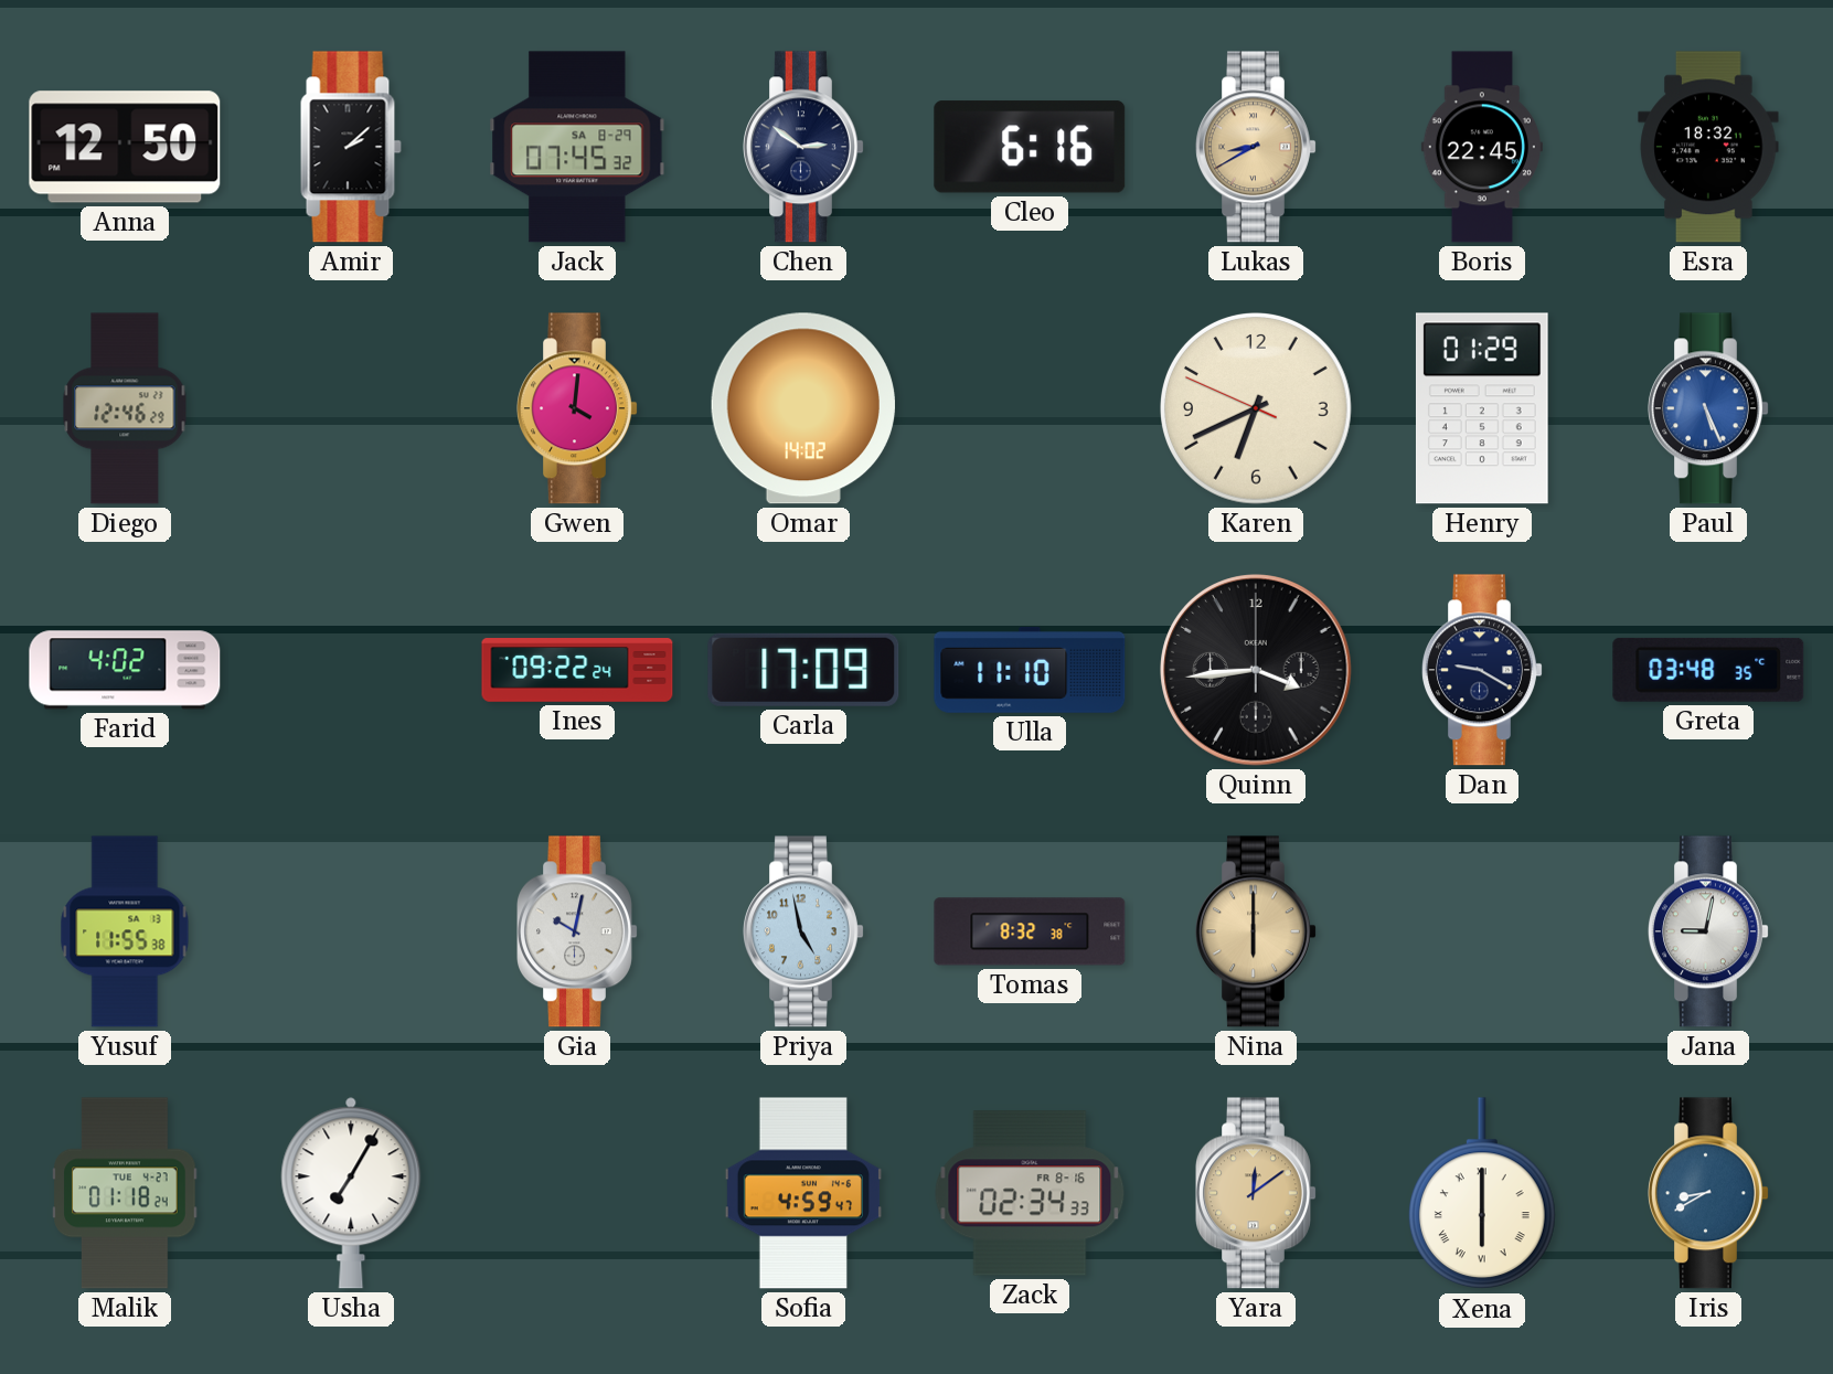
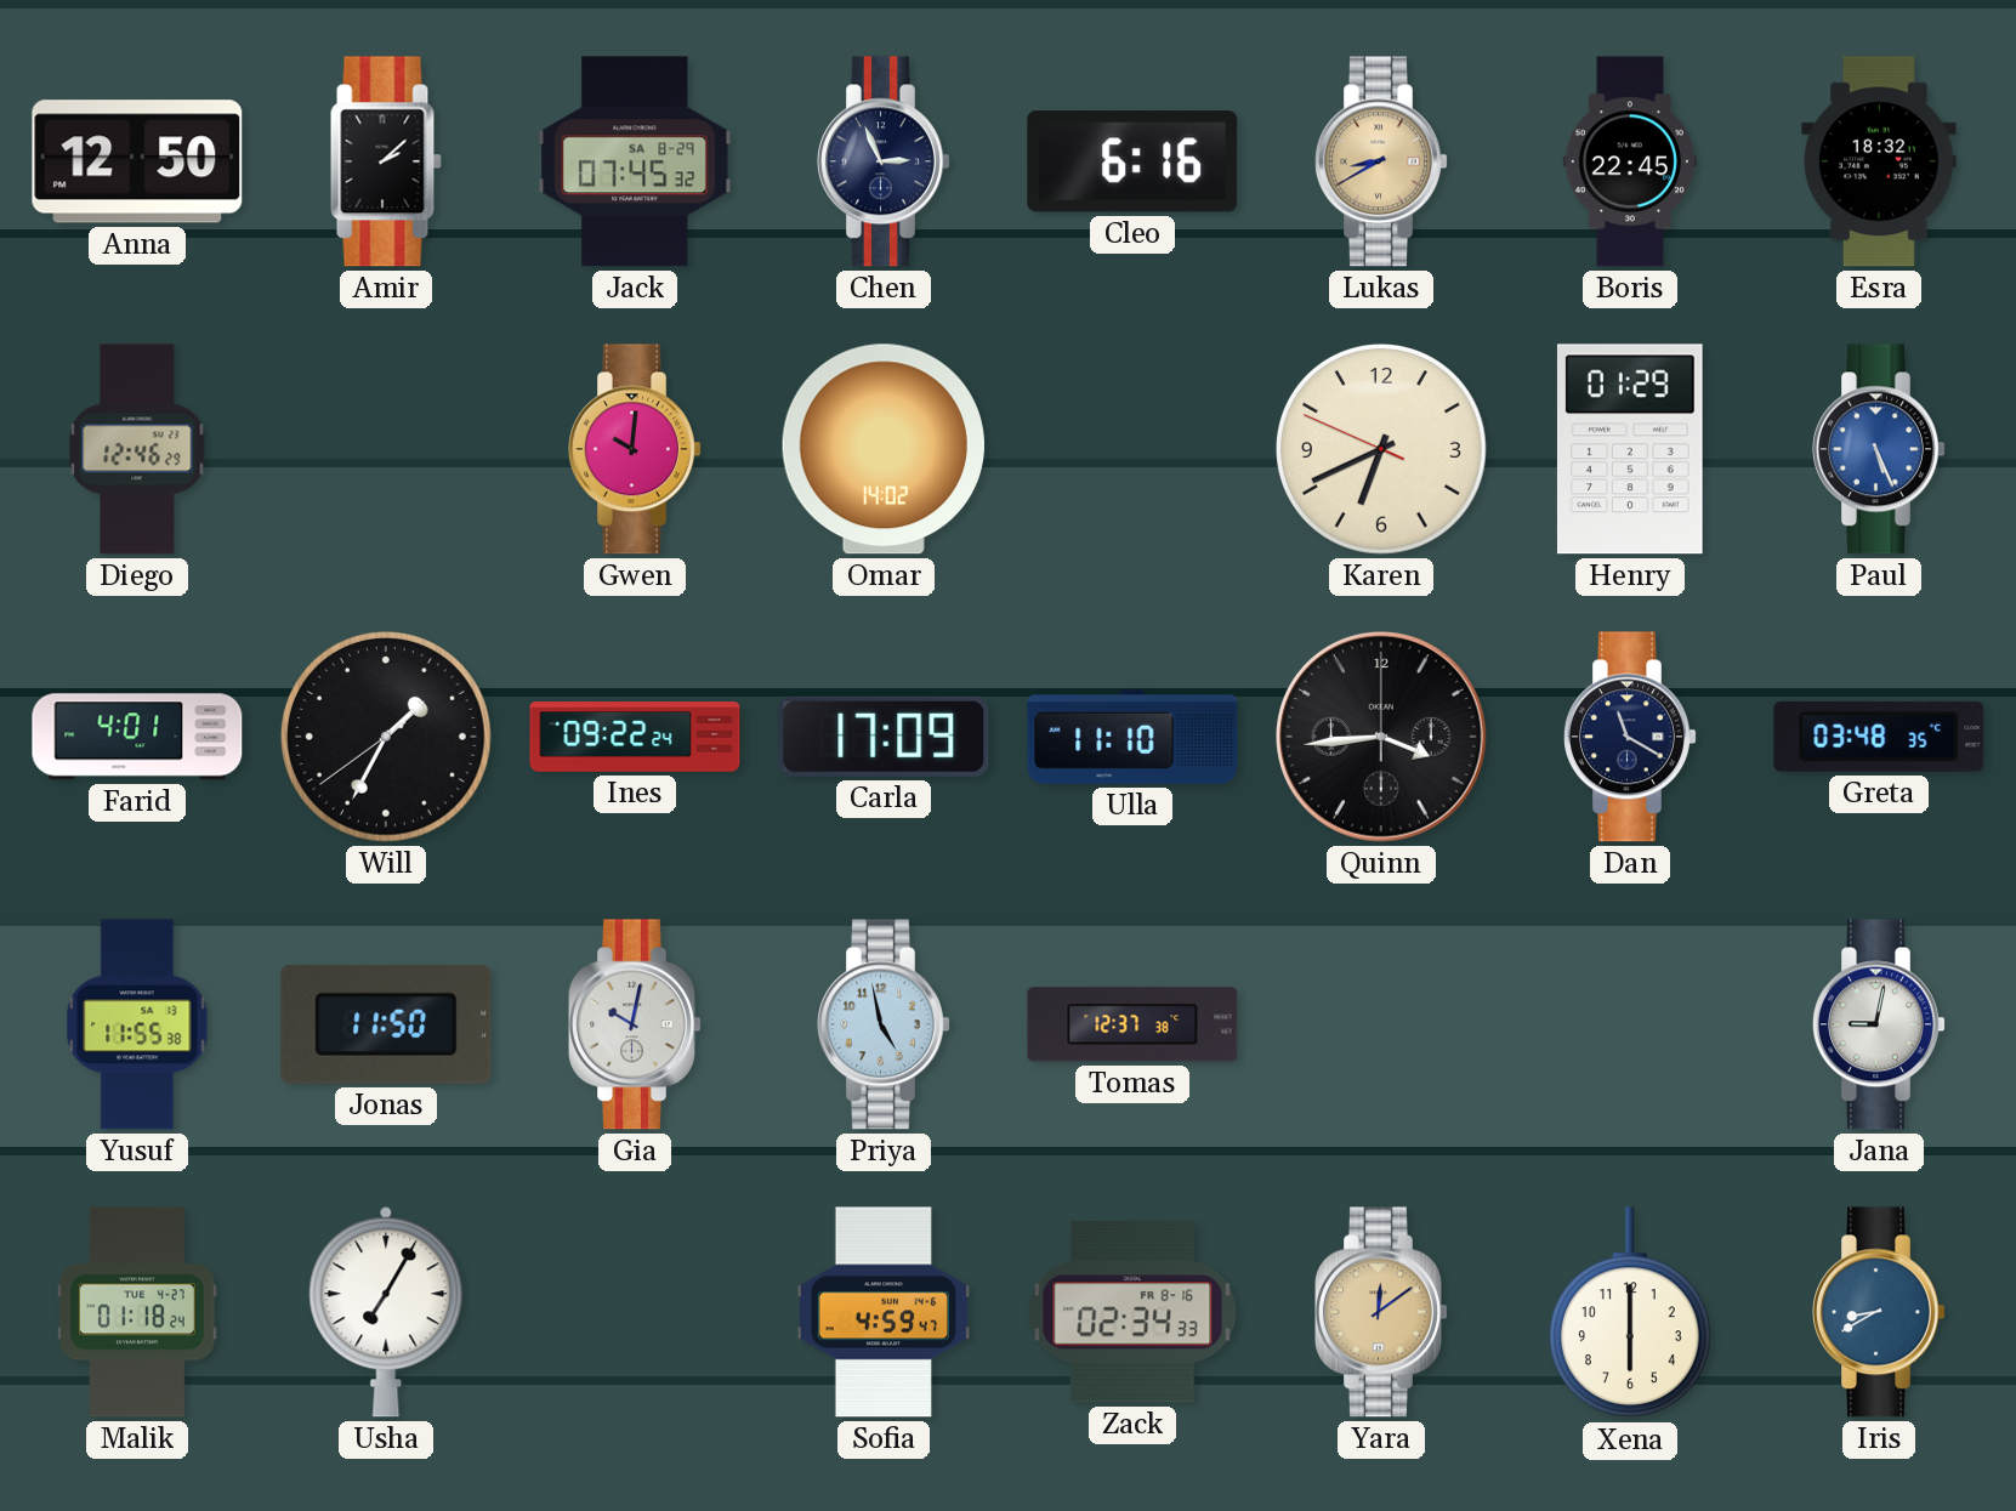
Chen: 2:51 -> 2:56
Gwen: 4:01 -> 10:01
Farid: 4:02 -> 4:01
Will: none -> 1:34
Dan: 9:20 -> 11:20
Jonas: none -> 11:50
Tomas: 8:32 -> 12:37
Nina: 6:00 -> none
Xena numerals: Roman -> Arabic
